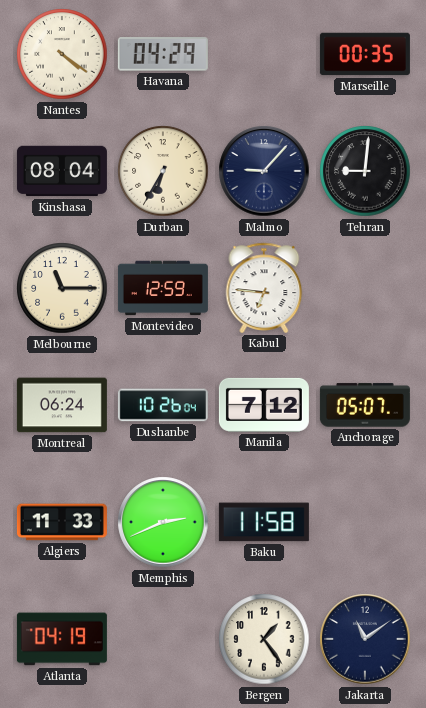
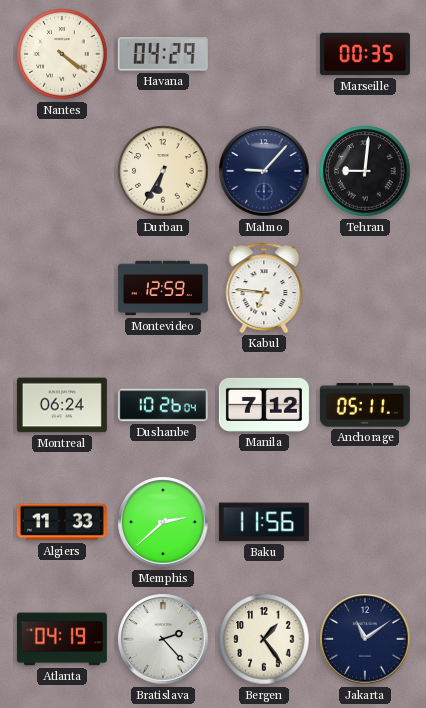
Kinshasa: 08:04 -> none
Melbourne: 11:15 -> none
Anchorage: 05:07 -> 05:11
Memphis: 2:41 -> 2:38
Baku: 11:58 -> 11:56
Bratislava: none -> 2:23
